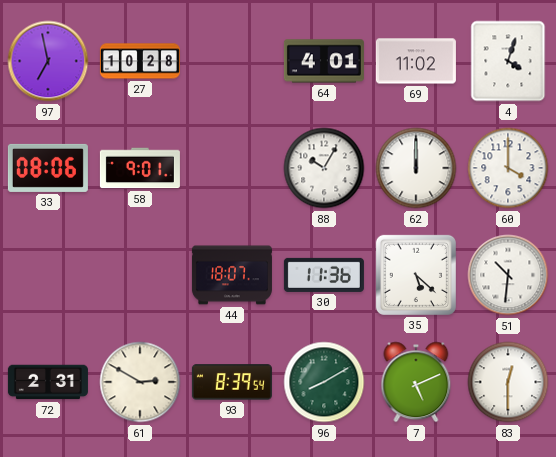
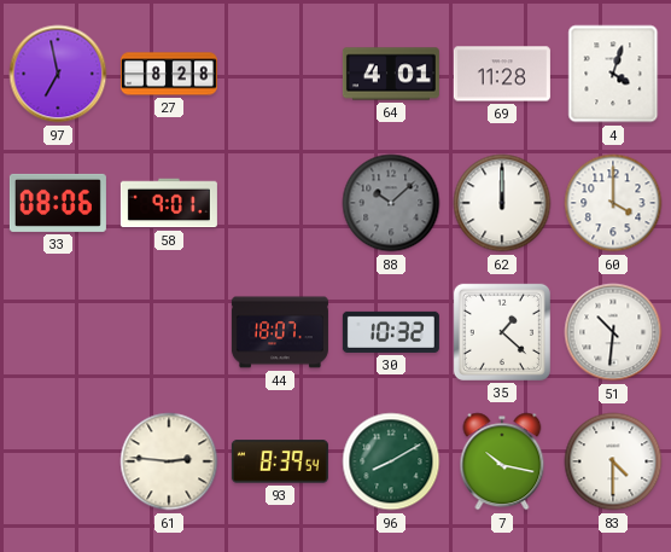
27: 10:28 -> 8:28
69: 11:02 -> 11:28
88: 10:05 -> 10:08
88 dial: white -> grey
30: 11:36 -> 10:32
35: 5:22 -> 1:22
72: 2:31 -> none
61: 2:50 -> 2:46
7: 5:11 -> 10:17
83: 12:30 -> 4:30
